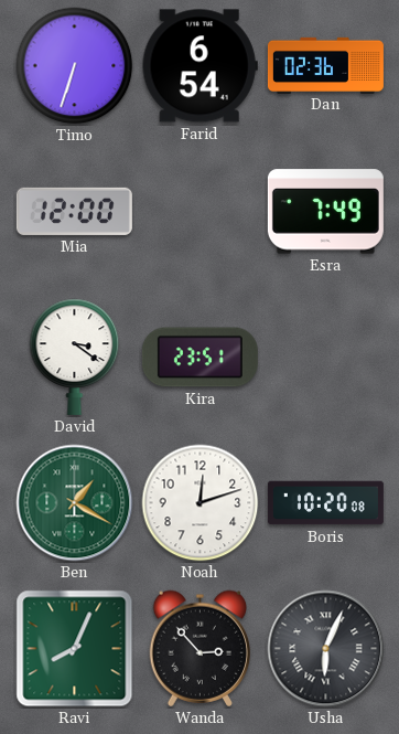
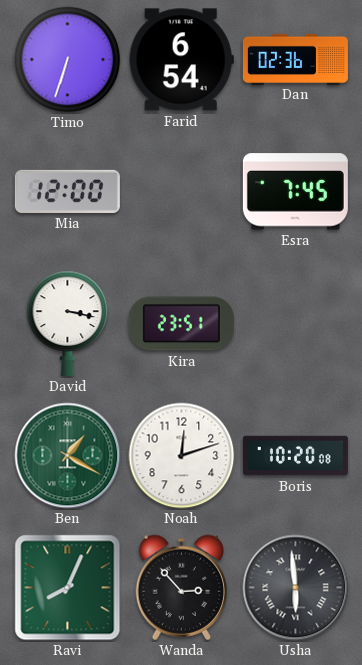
Esra: 7:49 -> 7:45
David: 3:21 -> 3:17
Usha: 6:04 -> 5:59
